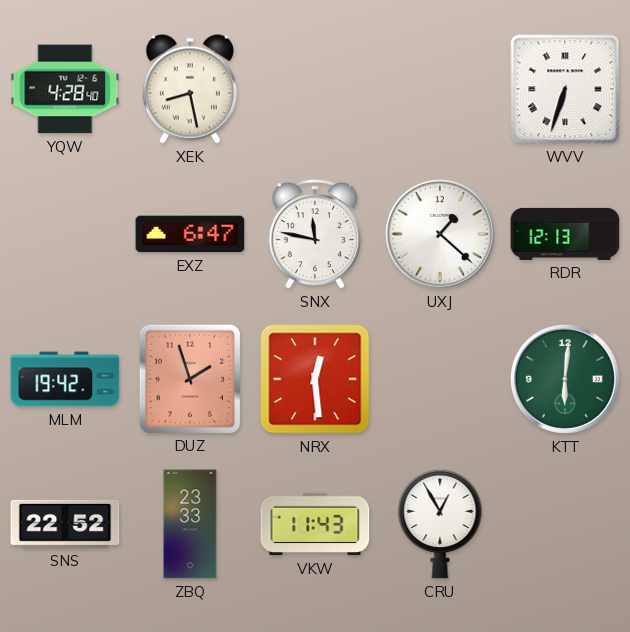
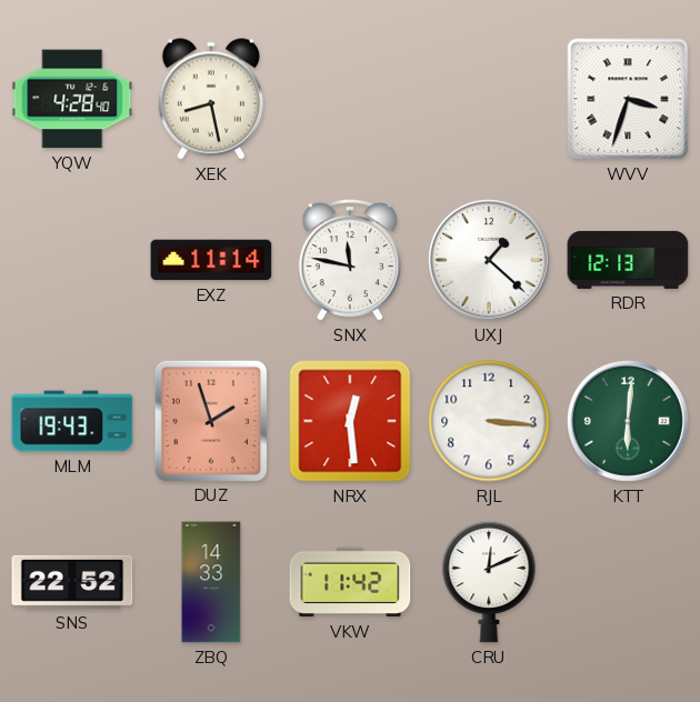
WVV: 6:33 -> 3:33
EXZ: 6:47 -> 11:14
MLM: 19:42 -> 19:43
RJL: none -> 3:16
ZBQ: 23:33 -> 14:33
VKW: 11:43 -> 11:42
CRU: 12:55 -> 12:11
